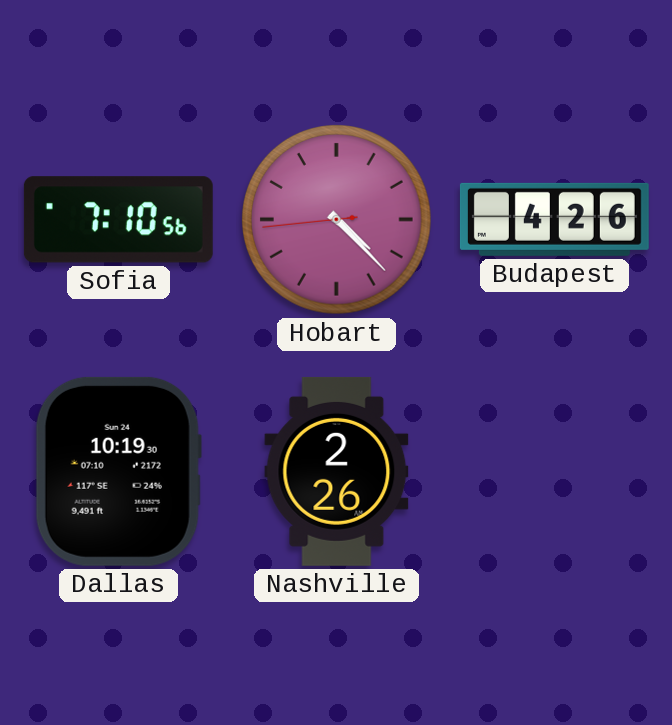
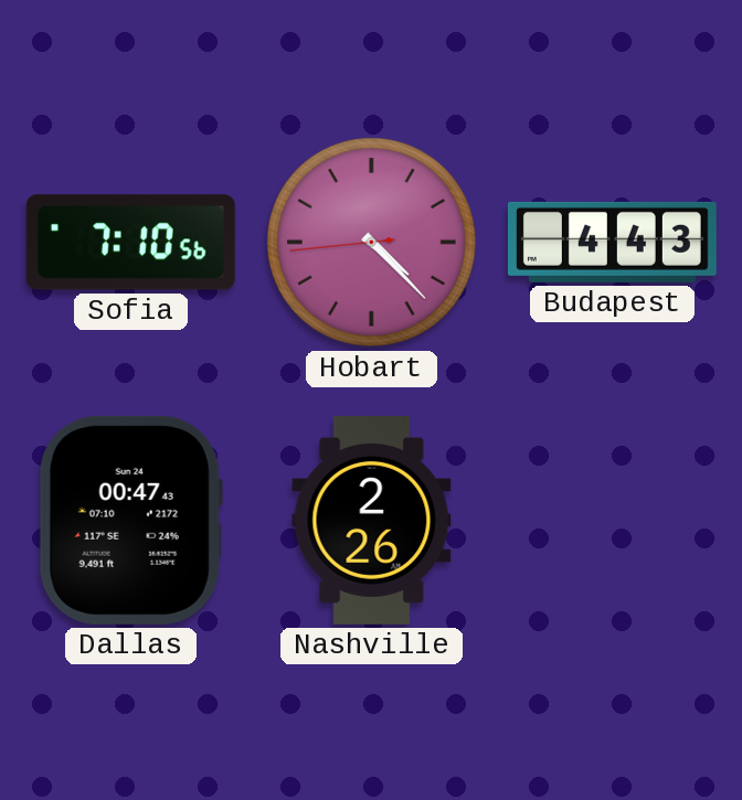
Budapest: 4:26 -> 4:43
Dallas: 10:19 -> 00:47
